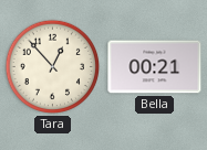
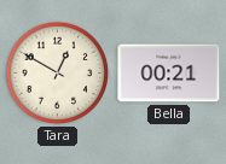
Tara: 12:53 -> 12:50
